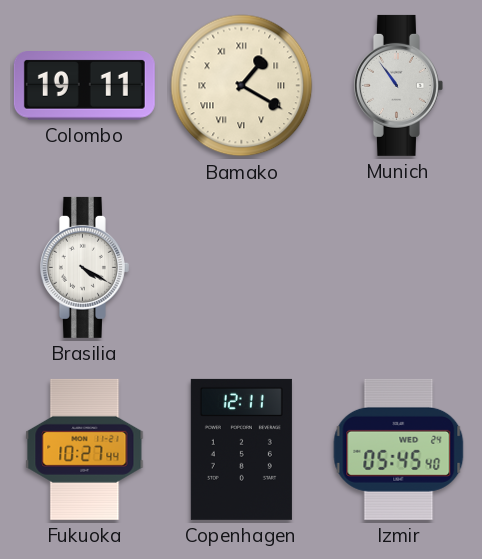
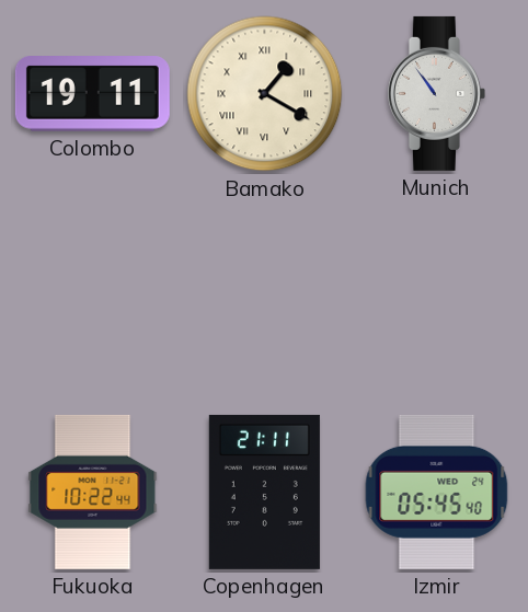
Brasilia: 4:20 -> none
Fukuoka: 10:27 -> 10:22
Copenhagen: 12:11 -> 21:11
